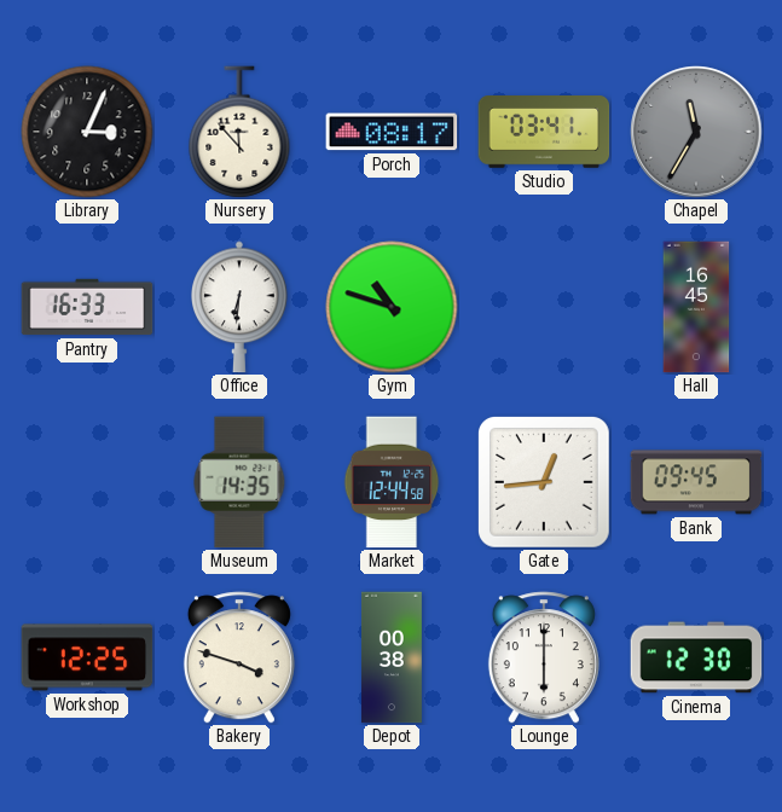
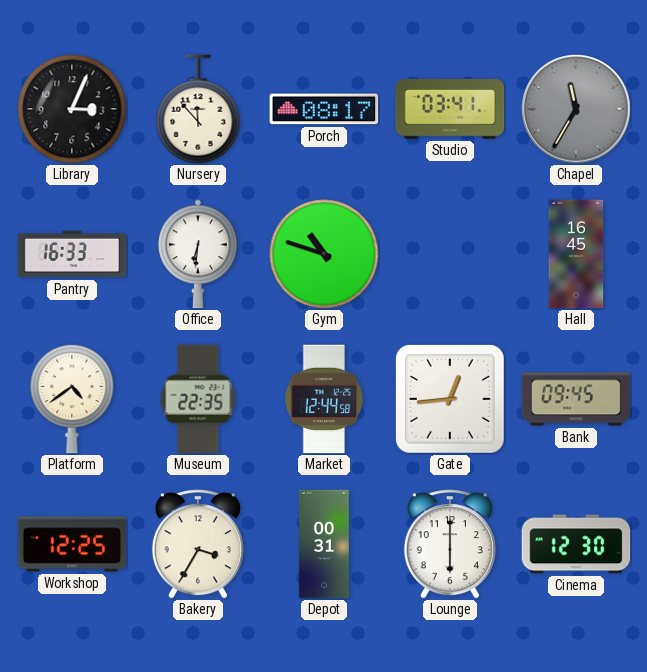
Platform: none -> 4:39
Museum: 14:35 -> 22:35
Bakery: 3:48 -> 3:35
Depot: 00:38 -> 00:31
